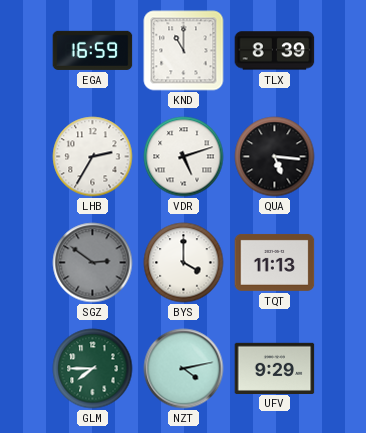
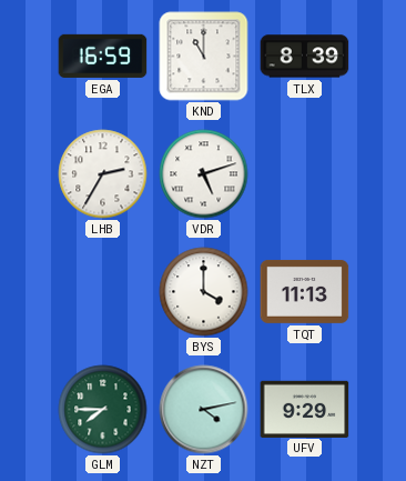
QUA: 5:16 -> none
SGZ: 2:51 -> none
